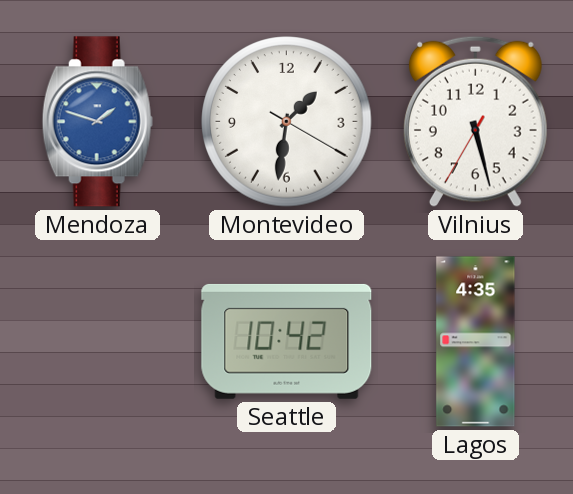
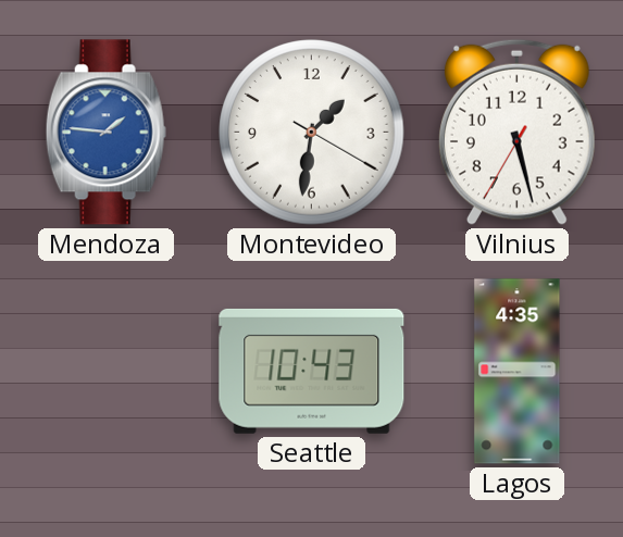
Mendoza: 1:48 -> 1:46
Seattle: 10:42 -> 10:43
